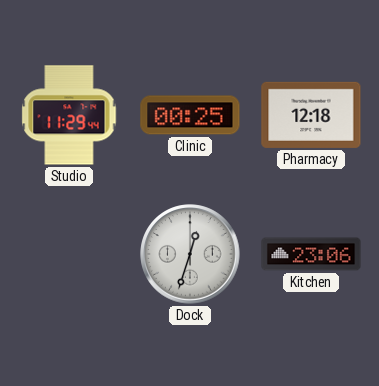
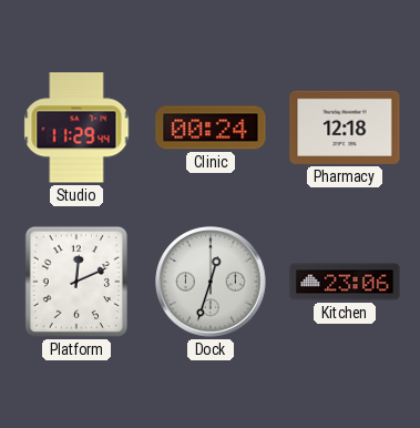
Clinic: 00:25 -> 00:24
Platform: none -> 12:11
